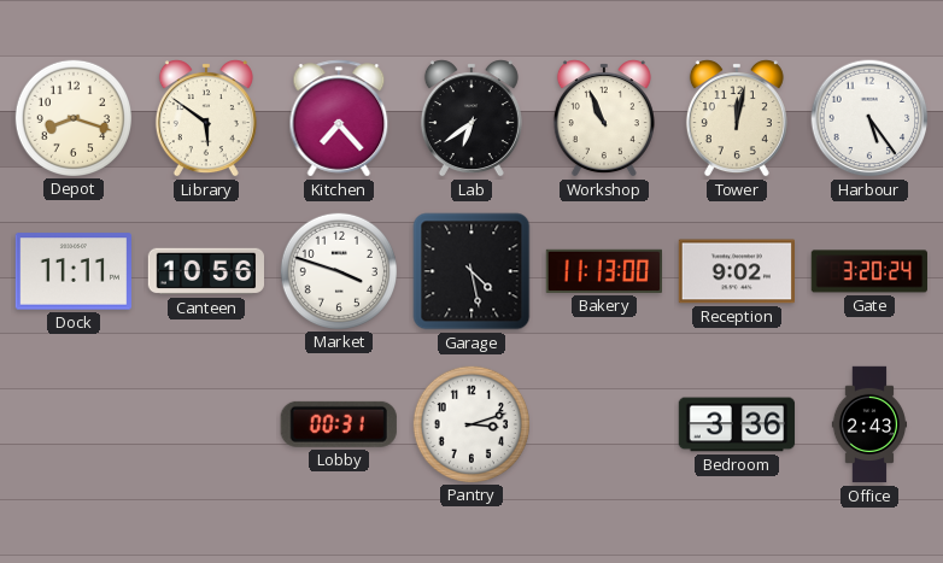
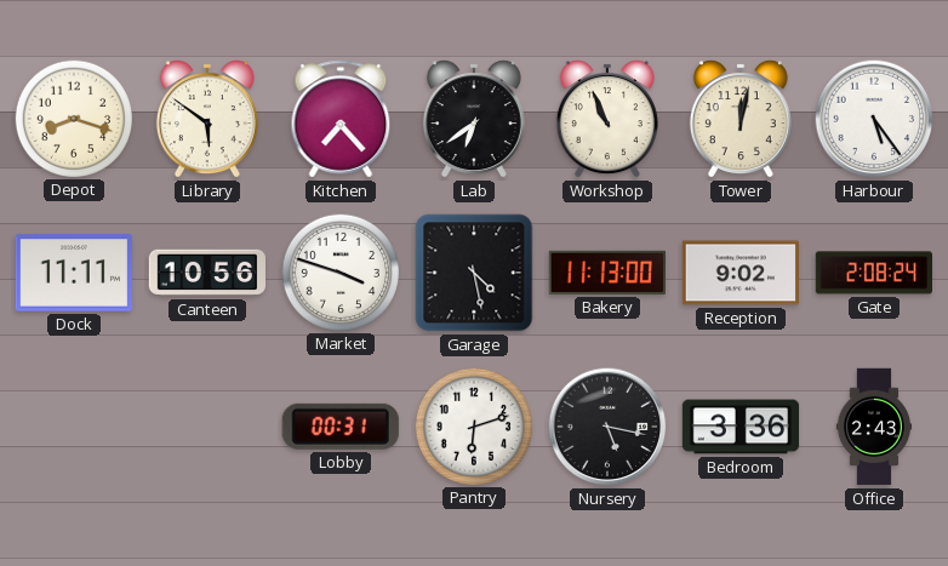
Gate: 3:20 -> 2:08
Pantry: 3:12 -> 6:12
Nursery: none -> 5:17
